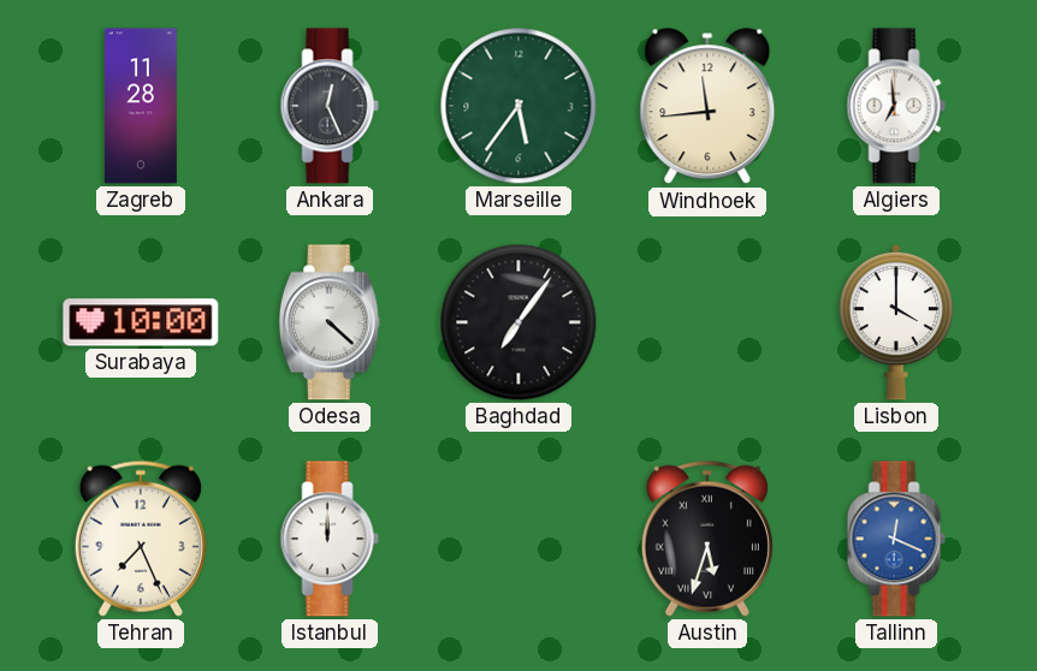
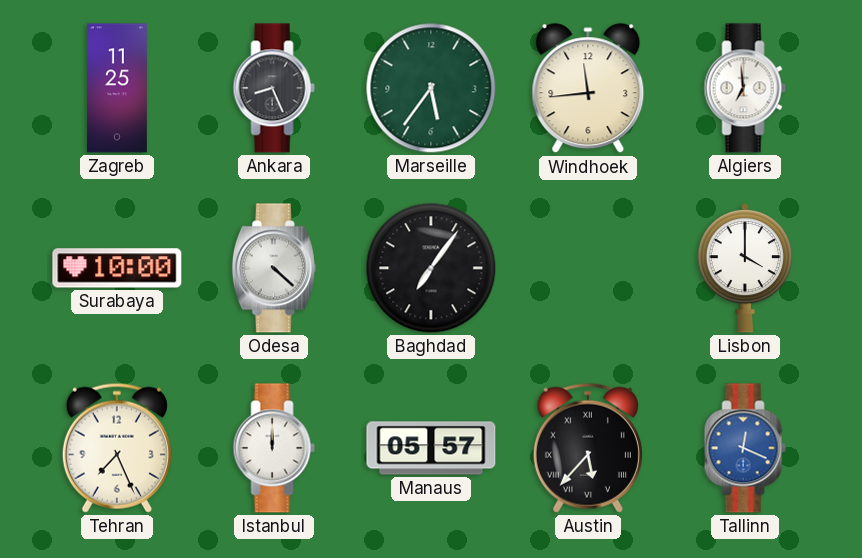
Zagreb: 11:28 -> 11:25
Ankara: 12:26 -> 8:26
Manaus: none -> 05:57
Austin: 5:33 -> 5:37
